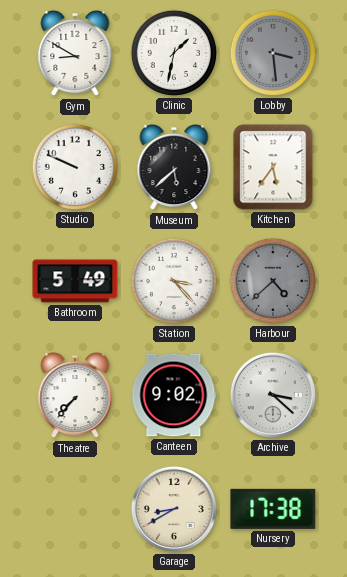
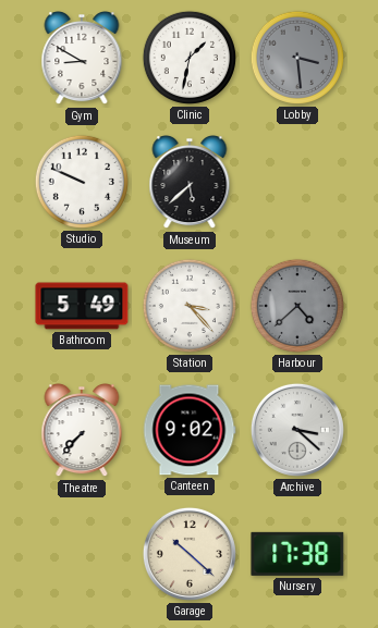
Kitchen: 5:36 -> none
Garage: 8:40 -> 10:22
